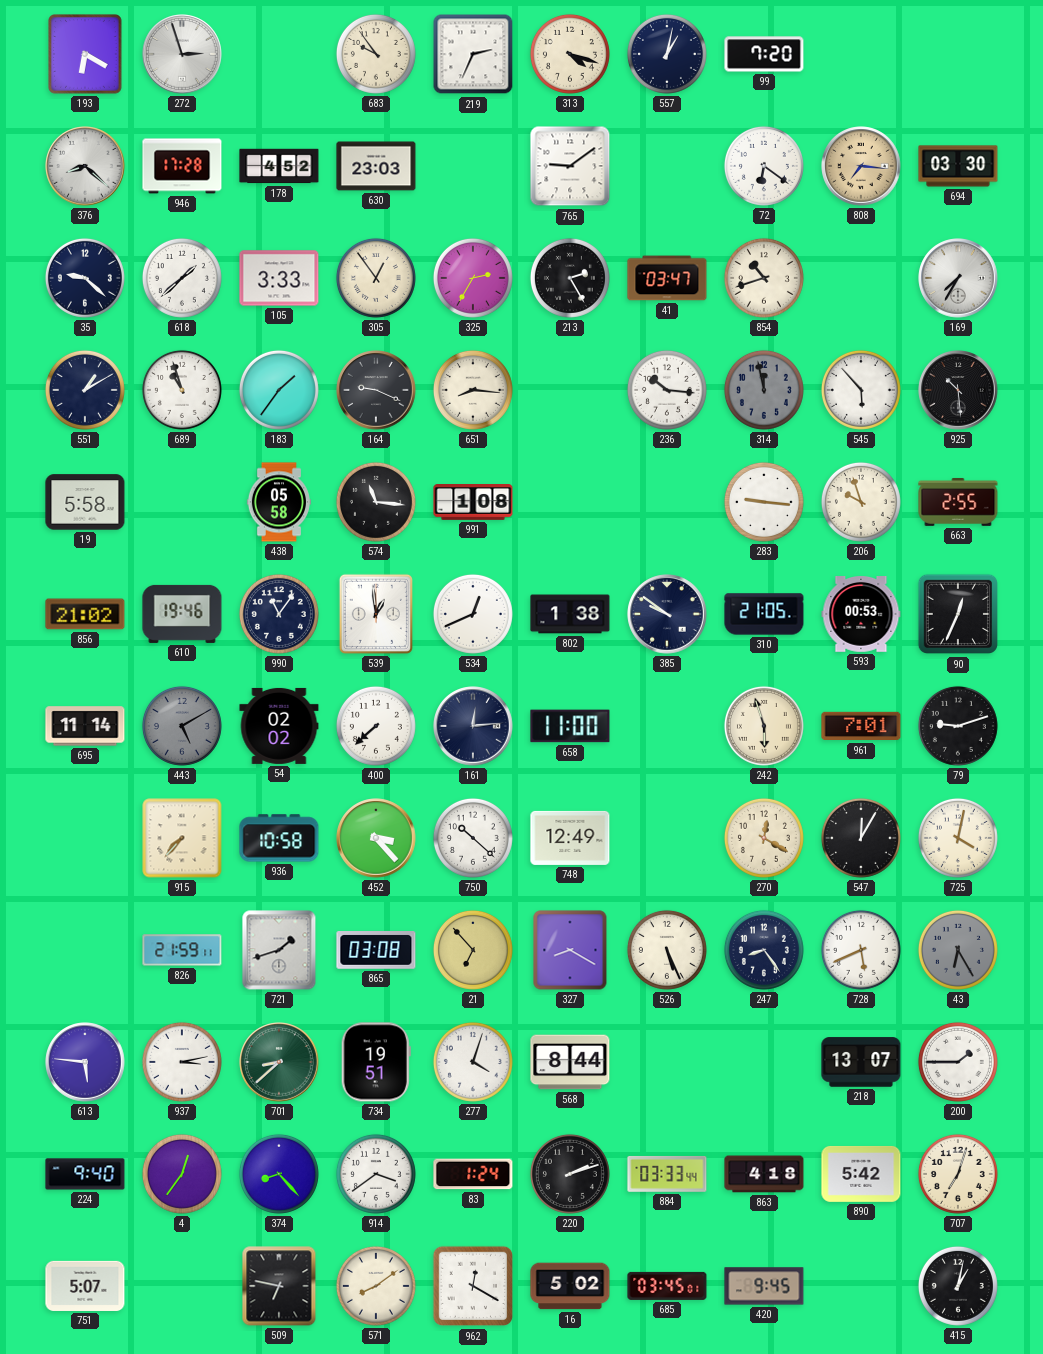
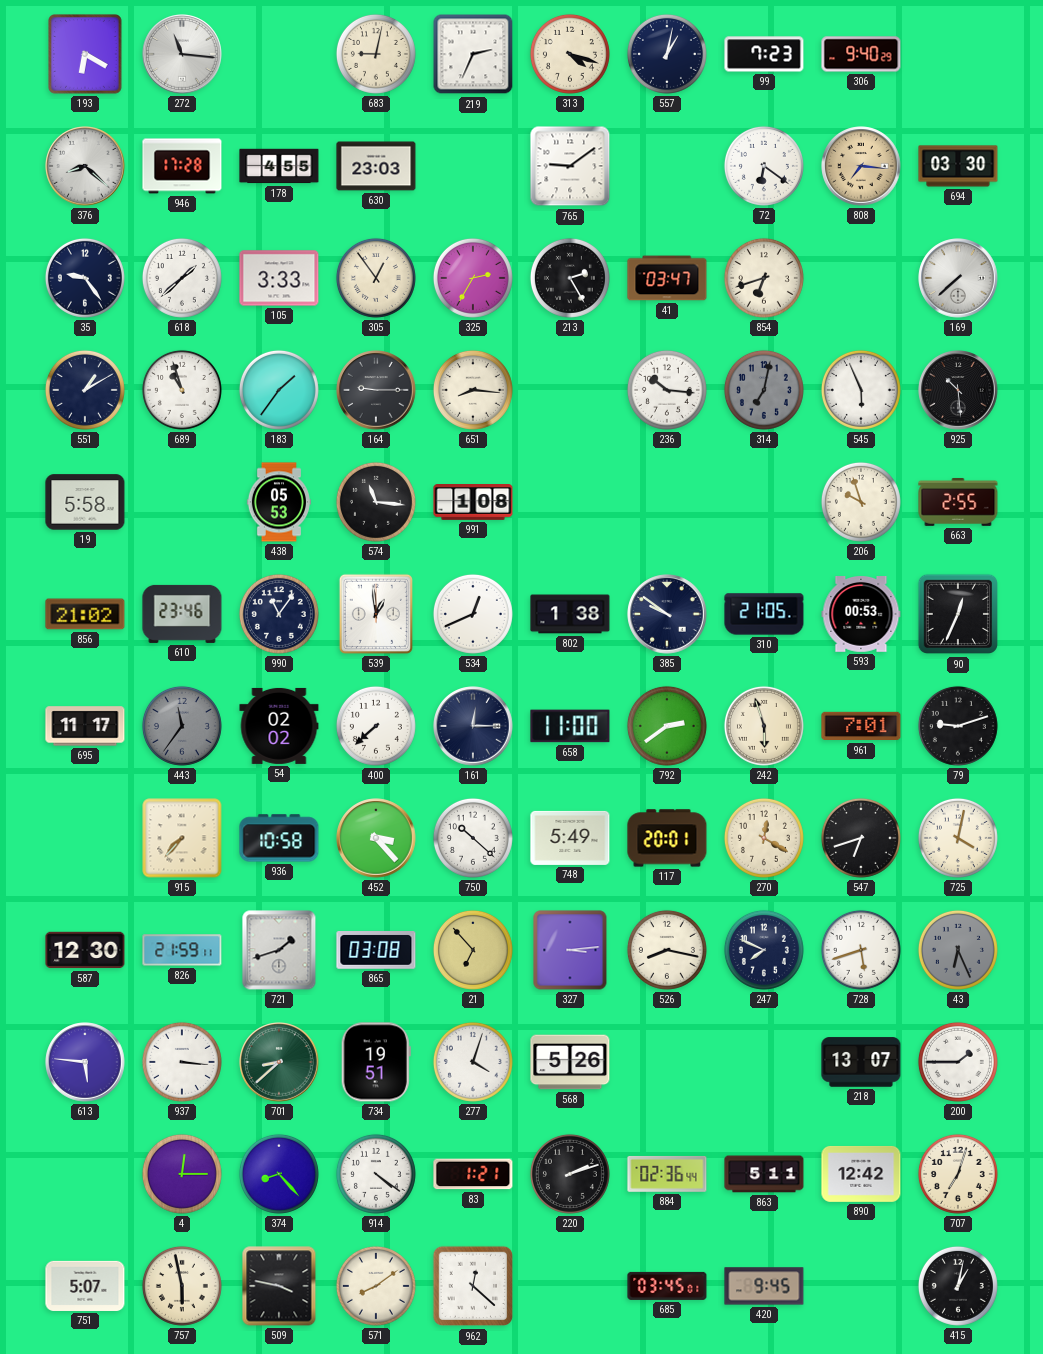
272: 2:57 -> 11:16
683: 9:54 -> 9:02
99: 7:20 -> 7:23
306: none -> 9:40
178: 4:52 -> 4:55
35: 9:22 -> 9:24
854: 10:42 -> 6:42
169: 7:35 -> 7:38
164: 9:19 -> 9:15
314: 11:58 -> 7:02
545: 5:53 -> 5:56
438: 05:58 -> 05:53
283: 9:16 -> none
610: 19:46 -> 23:46
695: 11:14 -> 11:17
443: 5:10 -> 11:36
161: 12:14 -> 12:15
792: none -> 2:39
748: 12:49 -> 5:49
117: none -> 20:01
547: 12:05 -> 6:42
587: none -> 12:30
327: 8:20 -> 3:14
526: 5:26 -> 8:17
247: 8:24 -> 7:49
728: 5:41 -> 5:42
43: 6:25 -> 6:26
937: 3:13 -> 3:16
568: 8:44 -> 5:26
224: 9:40 -> none
4: 12:36 -> 12:15
914: 3:39 -> 4:21
83: 1:24 -> 1:21
884: 03:33 -> 02:36
863: 4:18 -> 5:11
890: 5:42 -> 12:42
757: none -> 5:58
509: 6:47 -> 3:47
962: 12:20 -> 12:22
16: 5:02 -> none
